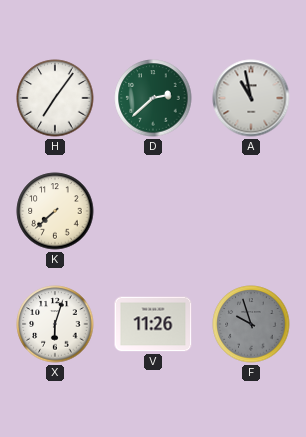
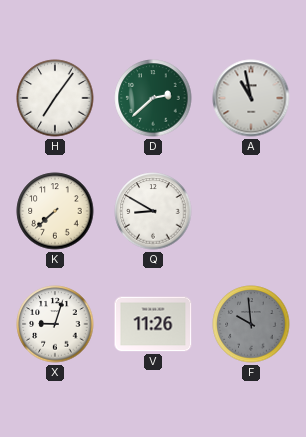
Q: none -> 8:50
X: 6:03 -> 9:03
F: 9:57 -> 9:59
